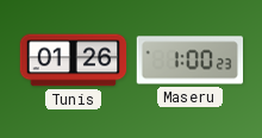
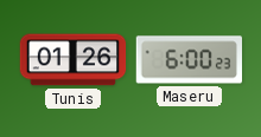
Maseru: 1:00 -> 6:00
